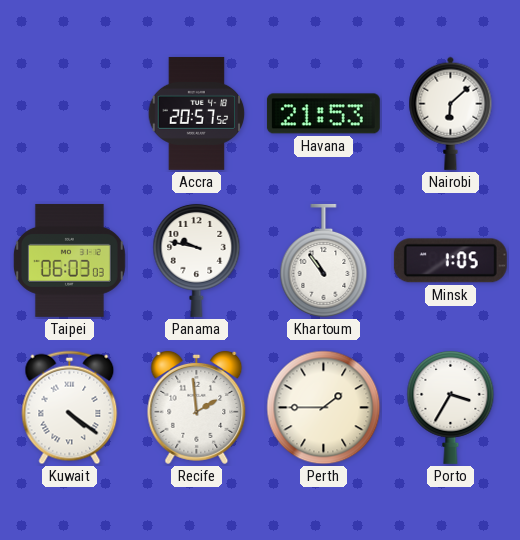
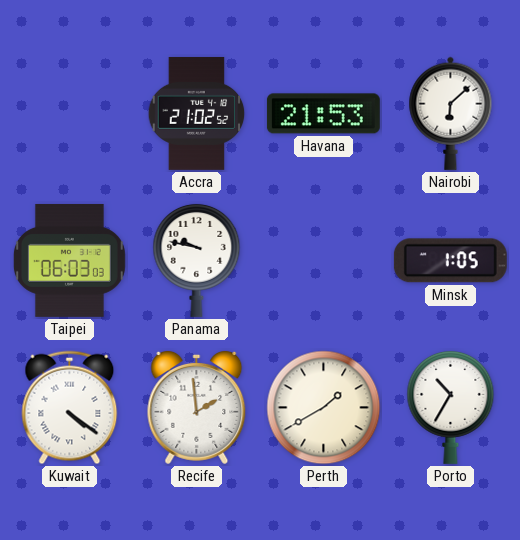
Accra: 20:57 -> 21:02
Khartoum: 10:54 -> none
Perth: 1:45 -> 1:40
Porto: 3:35 -> 10:35
